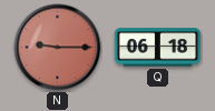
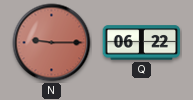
Q: 06:18 -> 06:22
